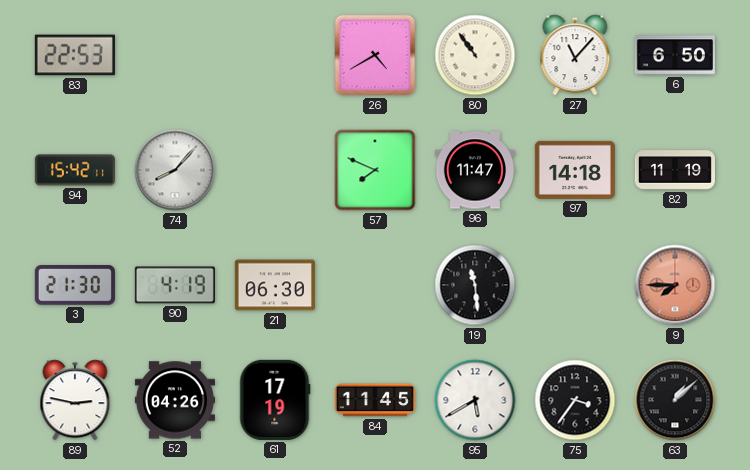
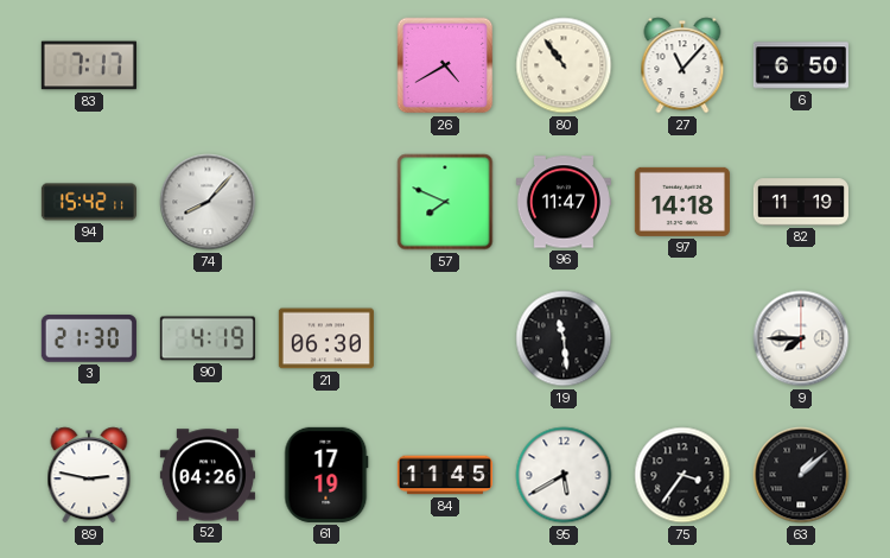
83: 22:53 -> 7:17
9 dial: salmon -> white
